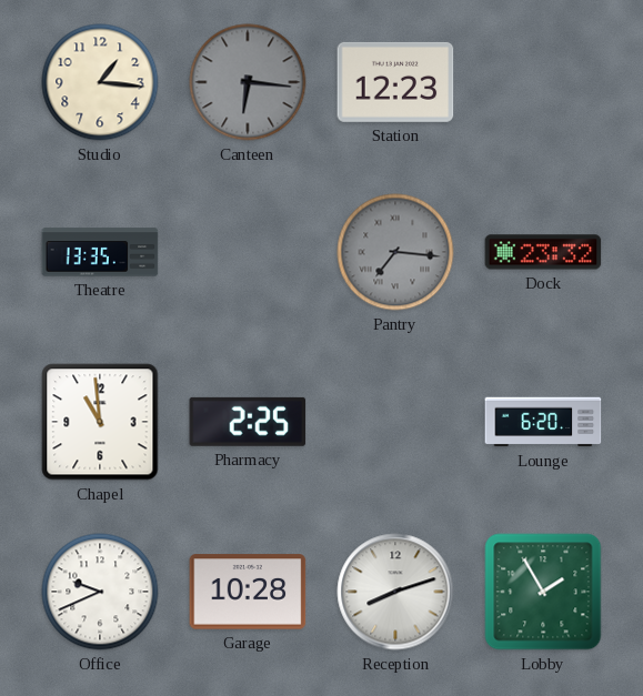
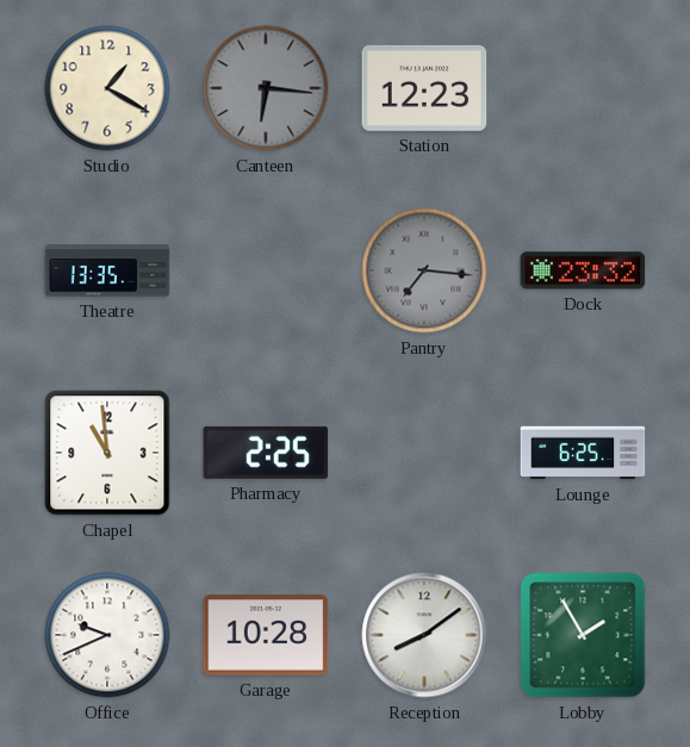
Studio: 1:16 -> 1:20
Lounge: 6:20 -> 6:25
Reception: 8:12 -> 8:09
